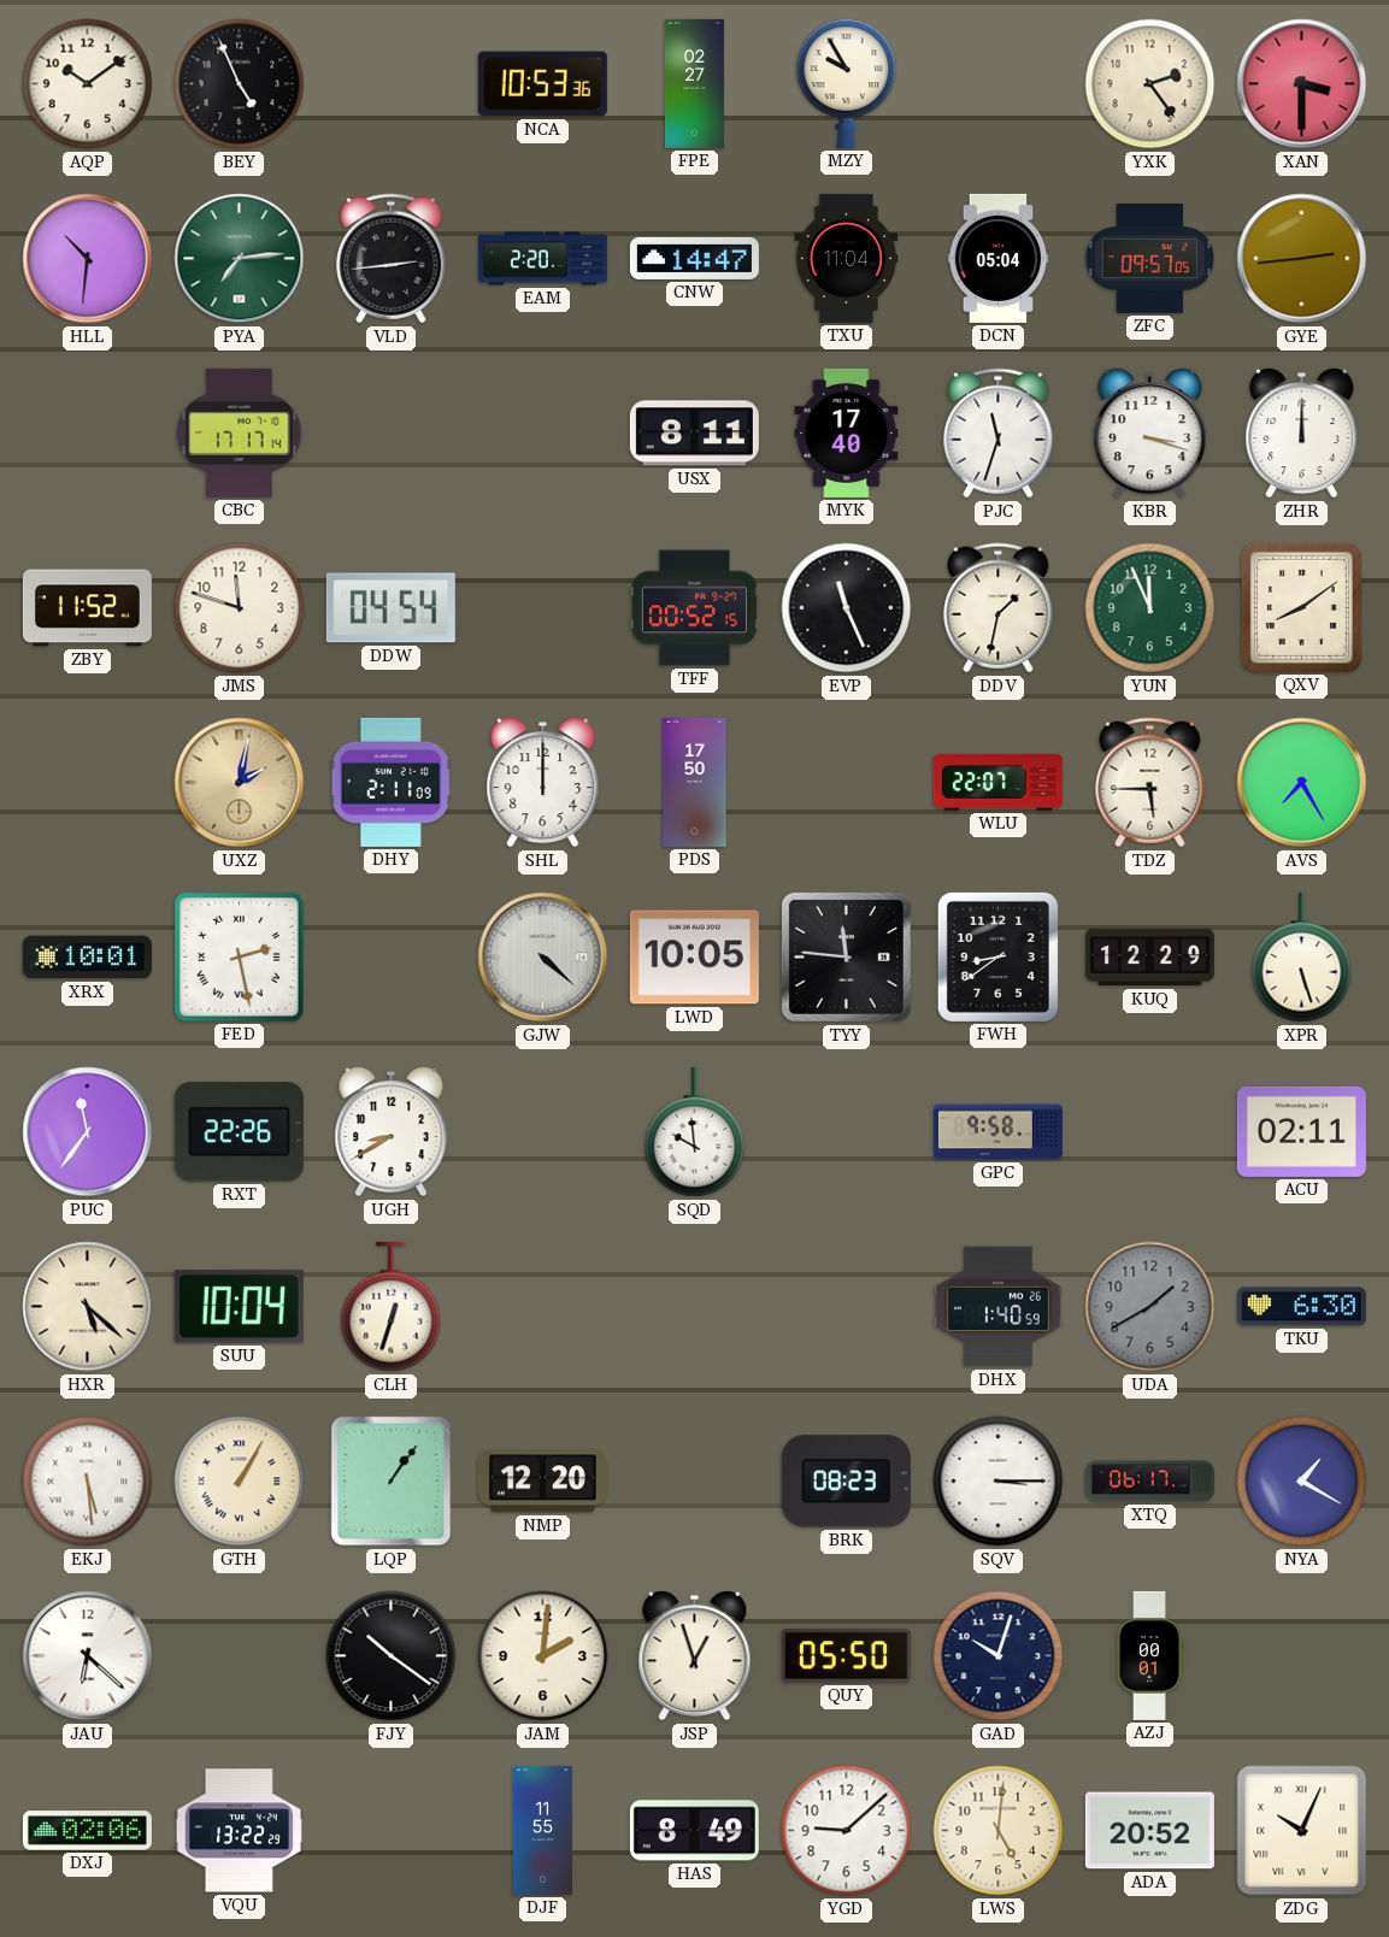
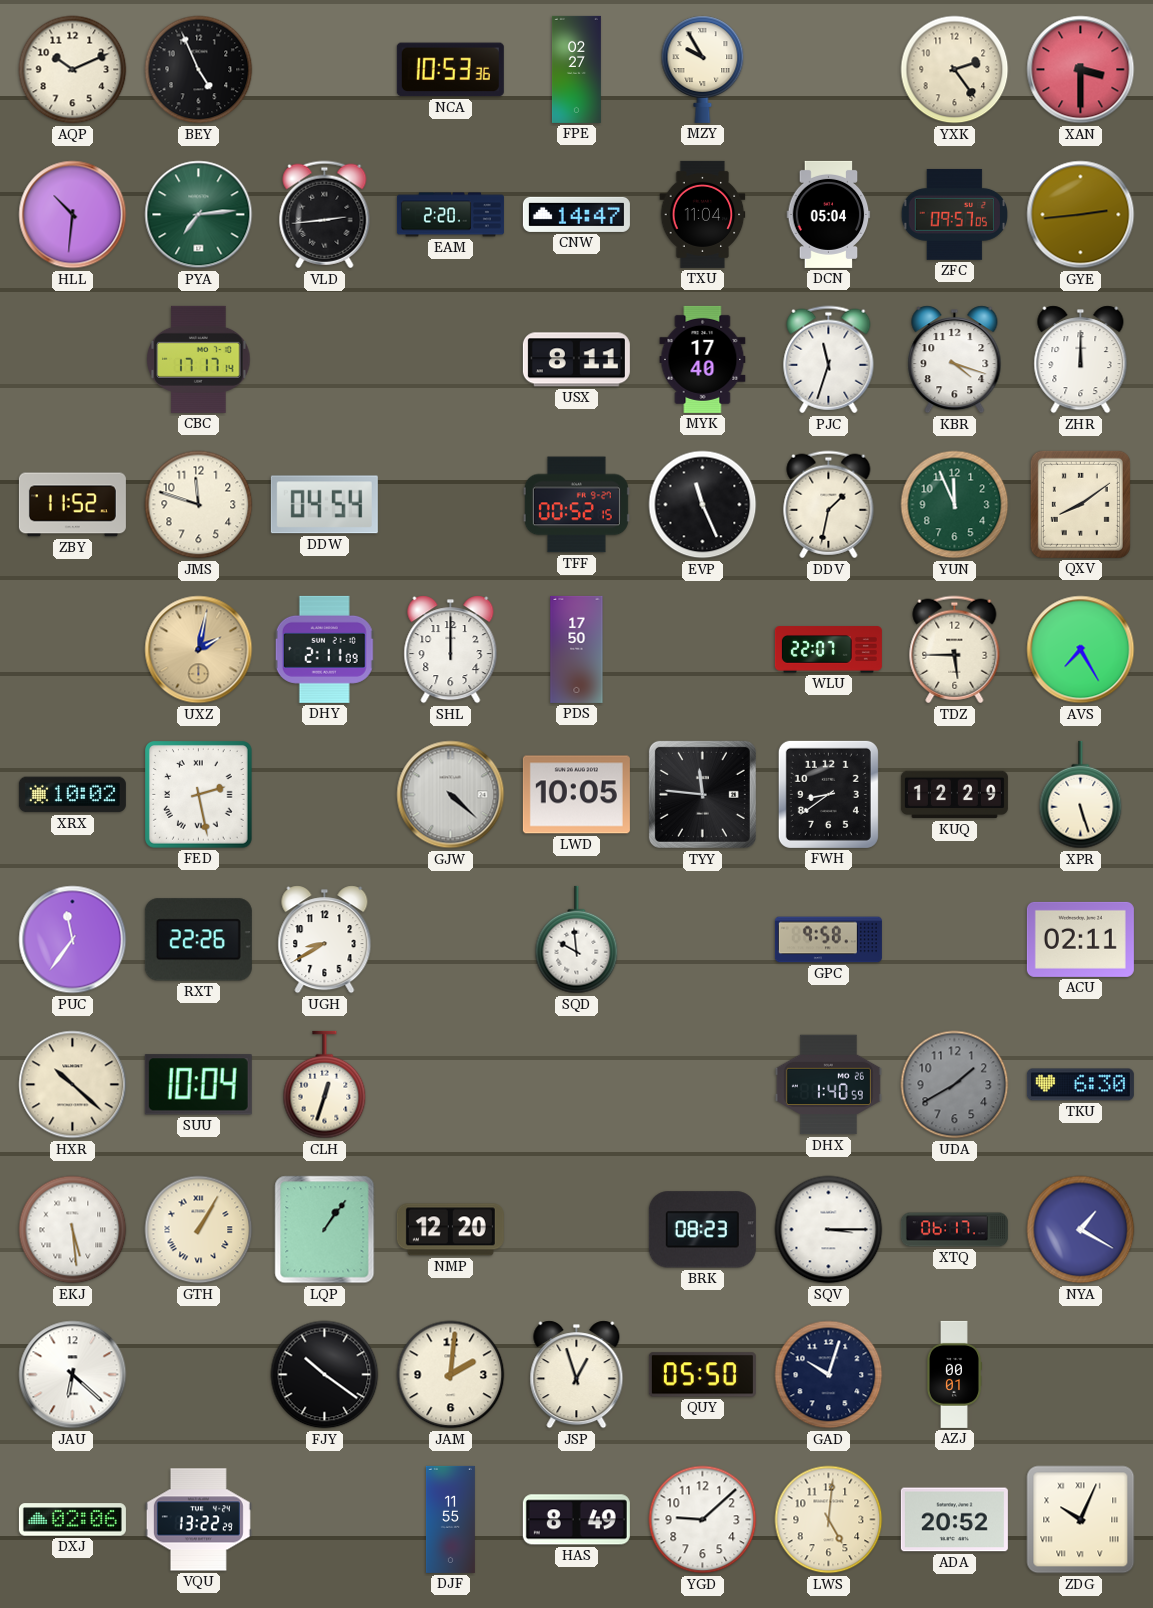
AQP: 10:09 -> 10:11
KBR: 3:18 -> 4:18
XRX: 10:01 -> 10:02
HXR: 5:22 -> 10:22
